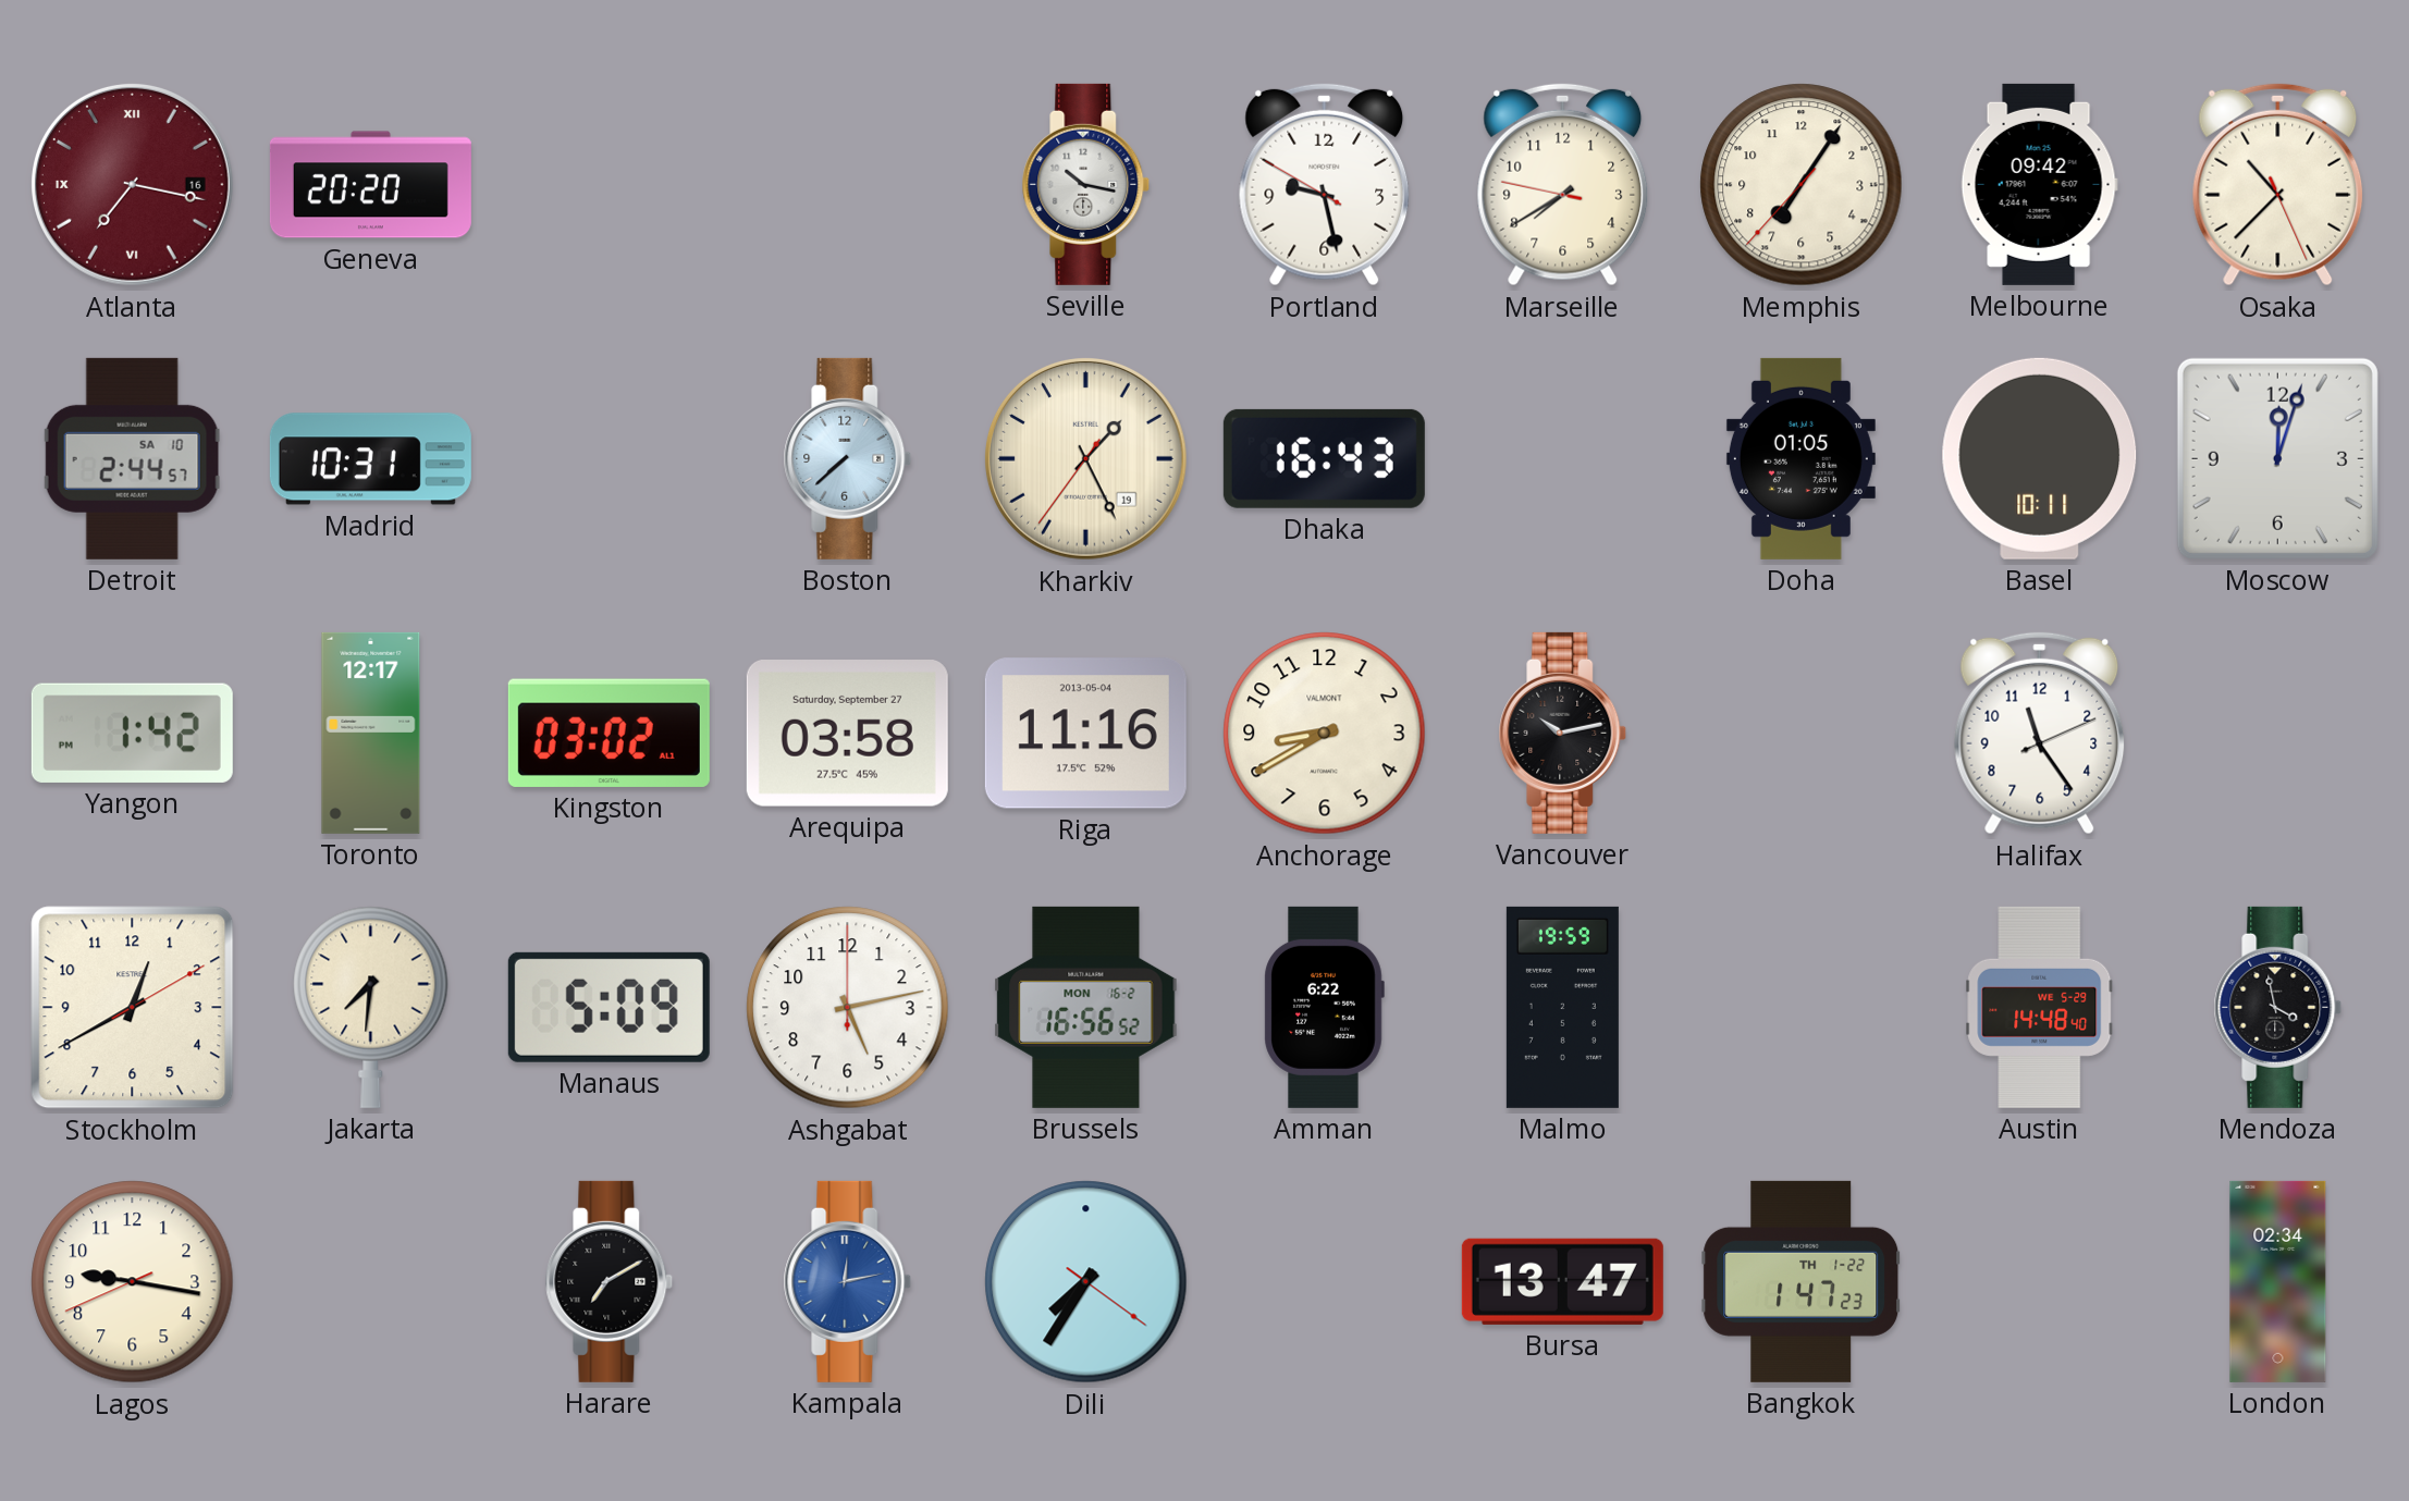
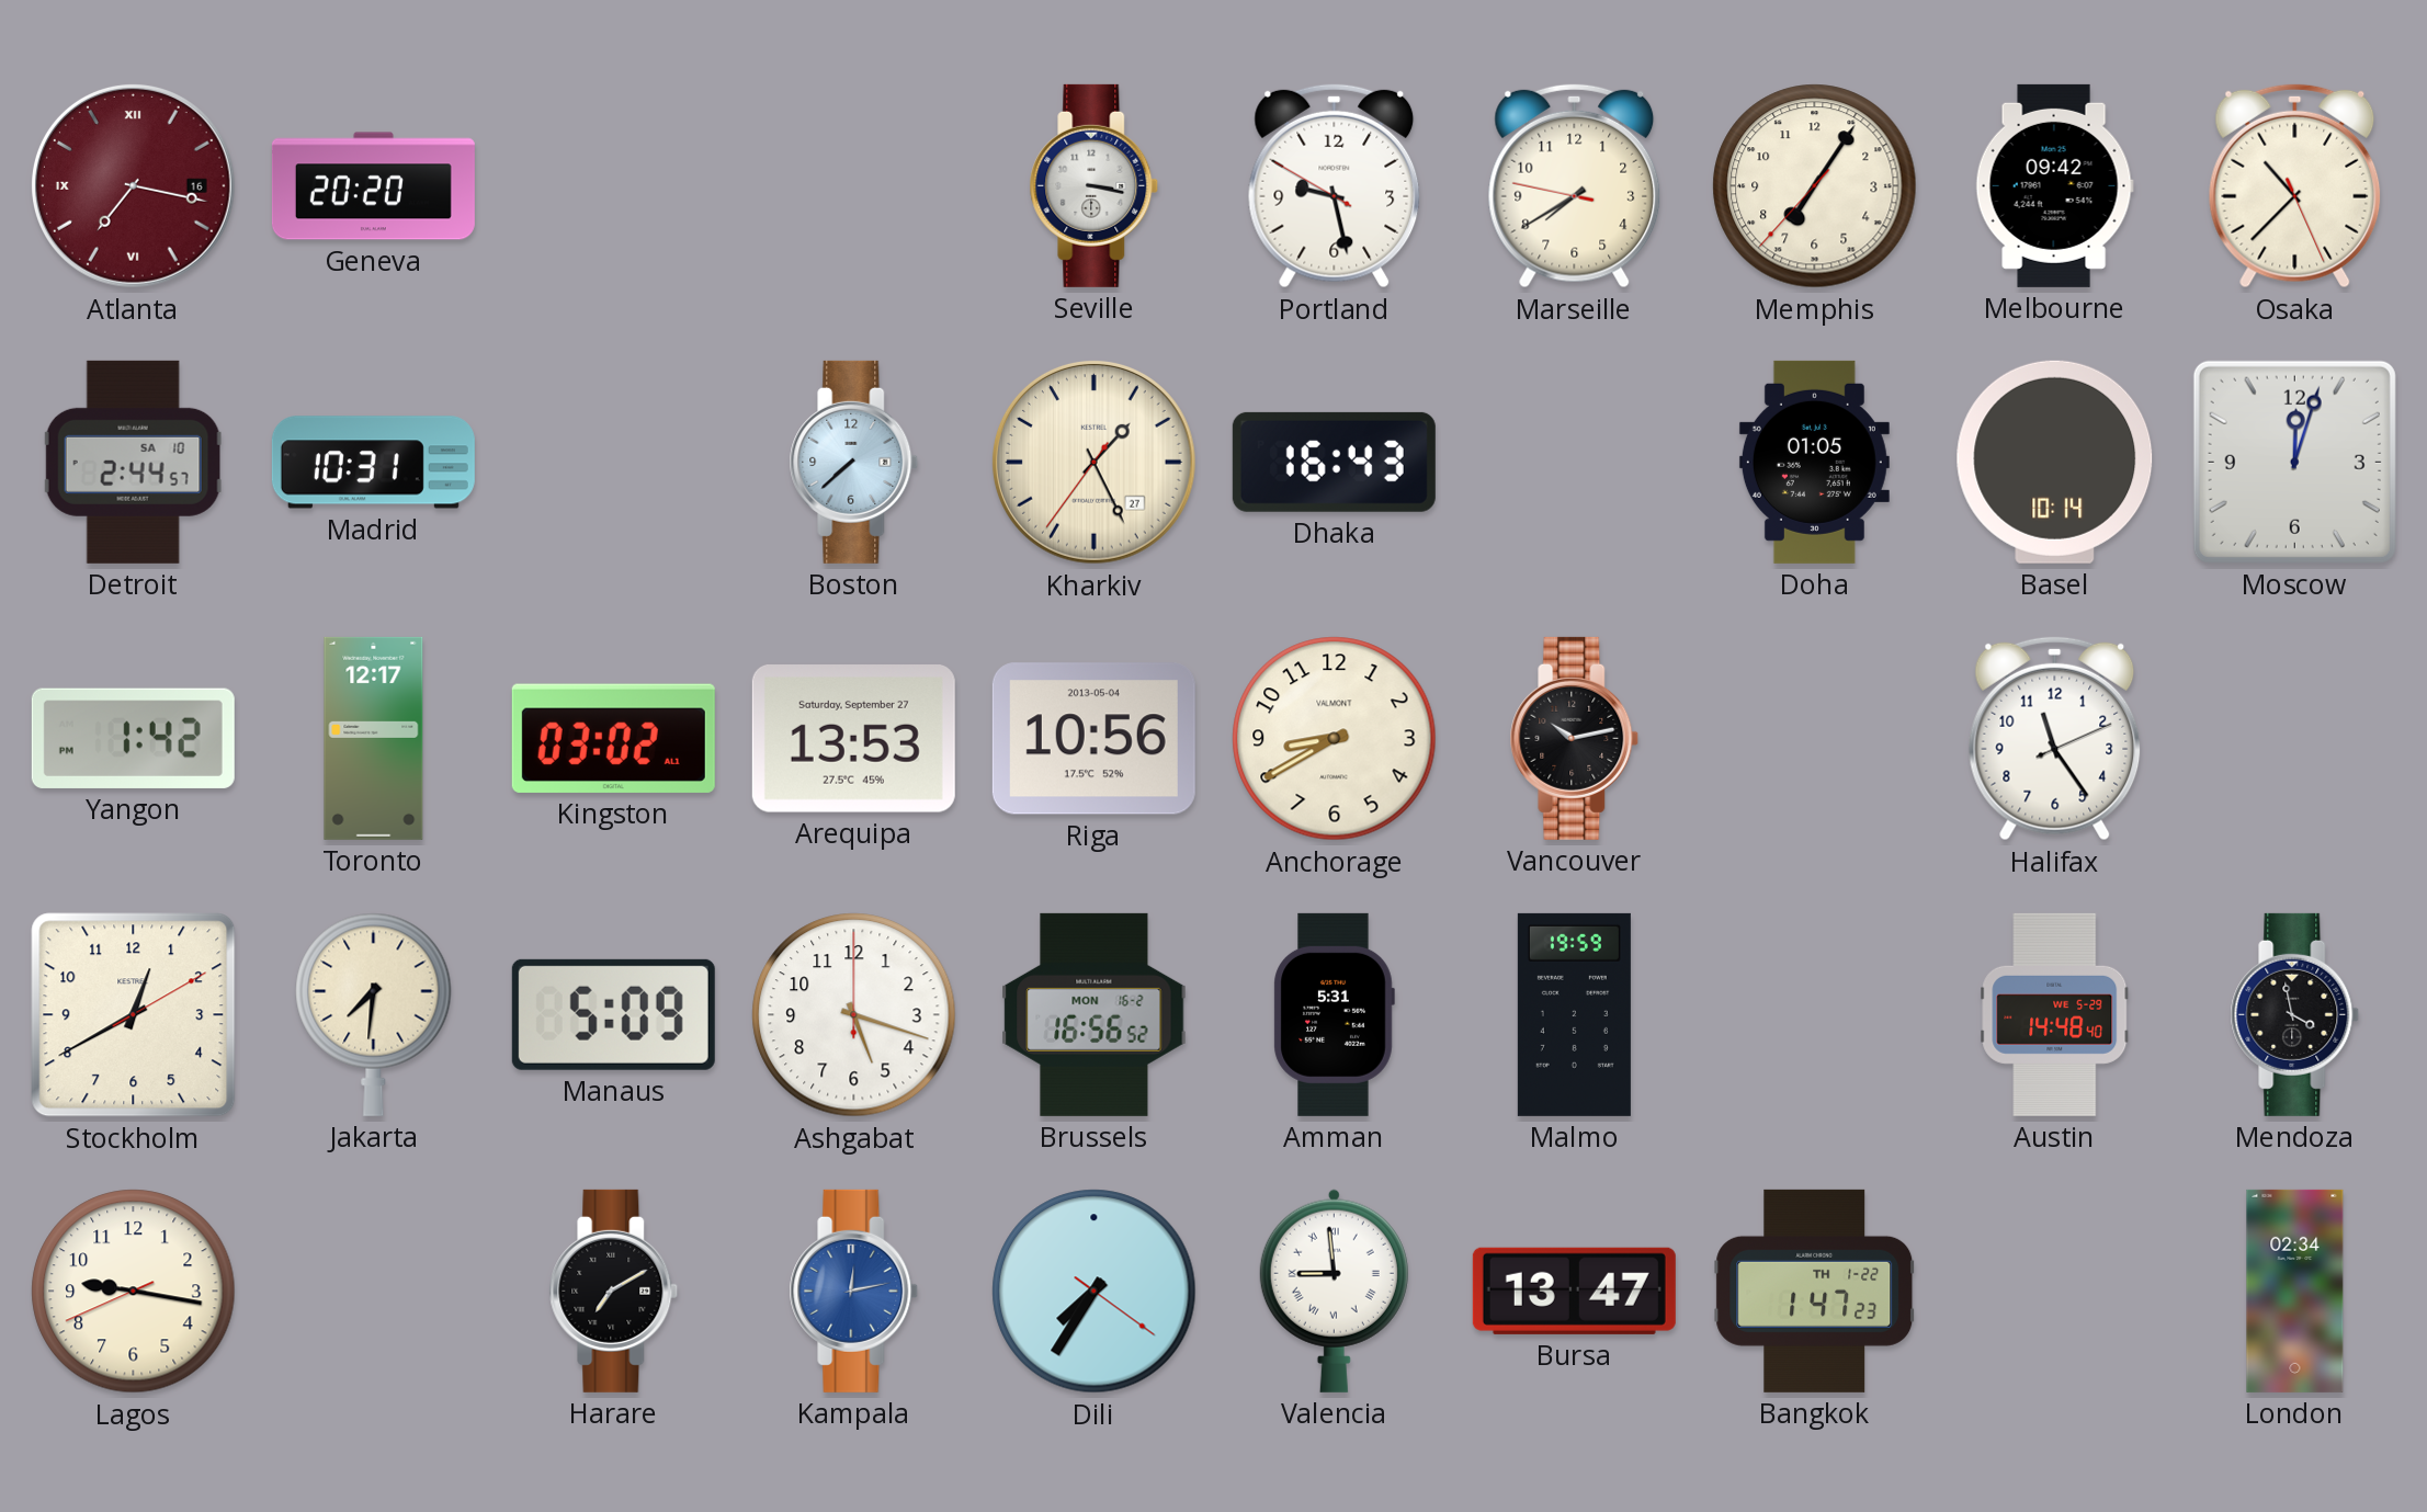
Seville: 10:17 -> 3:17
Kharkiv date: 19 -> 27
Basel: 10:11 -> 10:14
Arequipa: 03:58 -> 13:53
Riga: 11:16 -> 10:56
Ashgabat: 5:13 -> 5:18
Amman: 6:22 -> 5:31
Valencia: none -> 8:59
